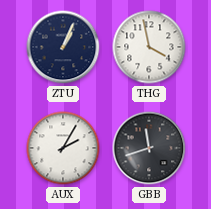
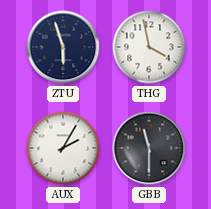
ZTU: 1:04 -> 5:57
GBB: 11:42 -> 11:30
